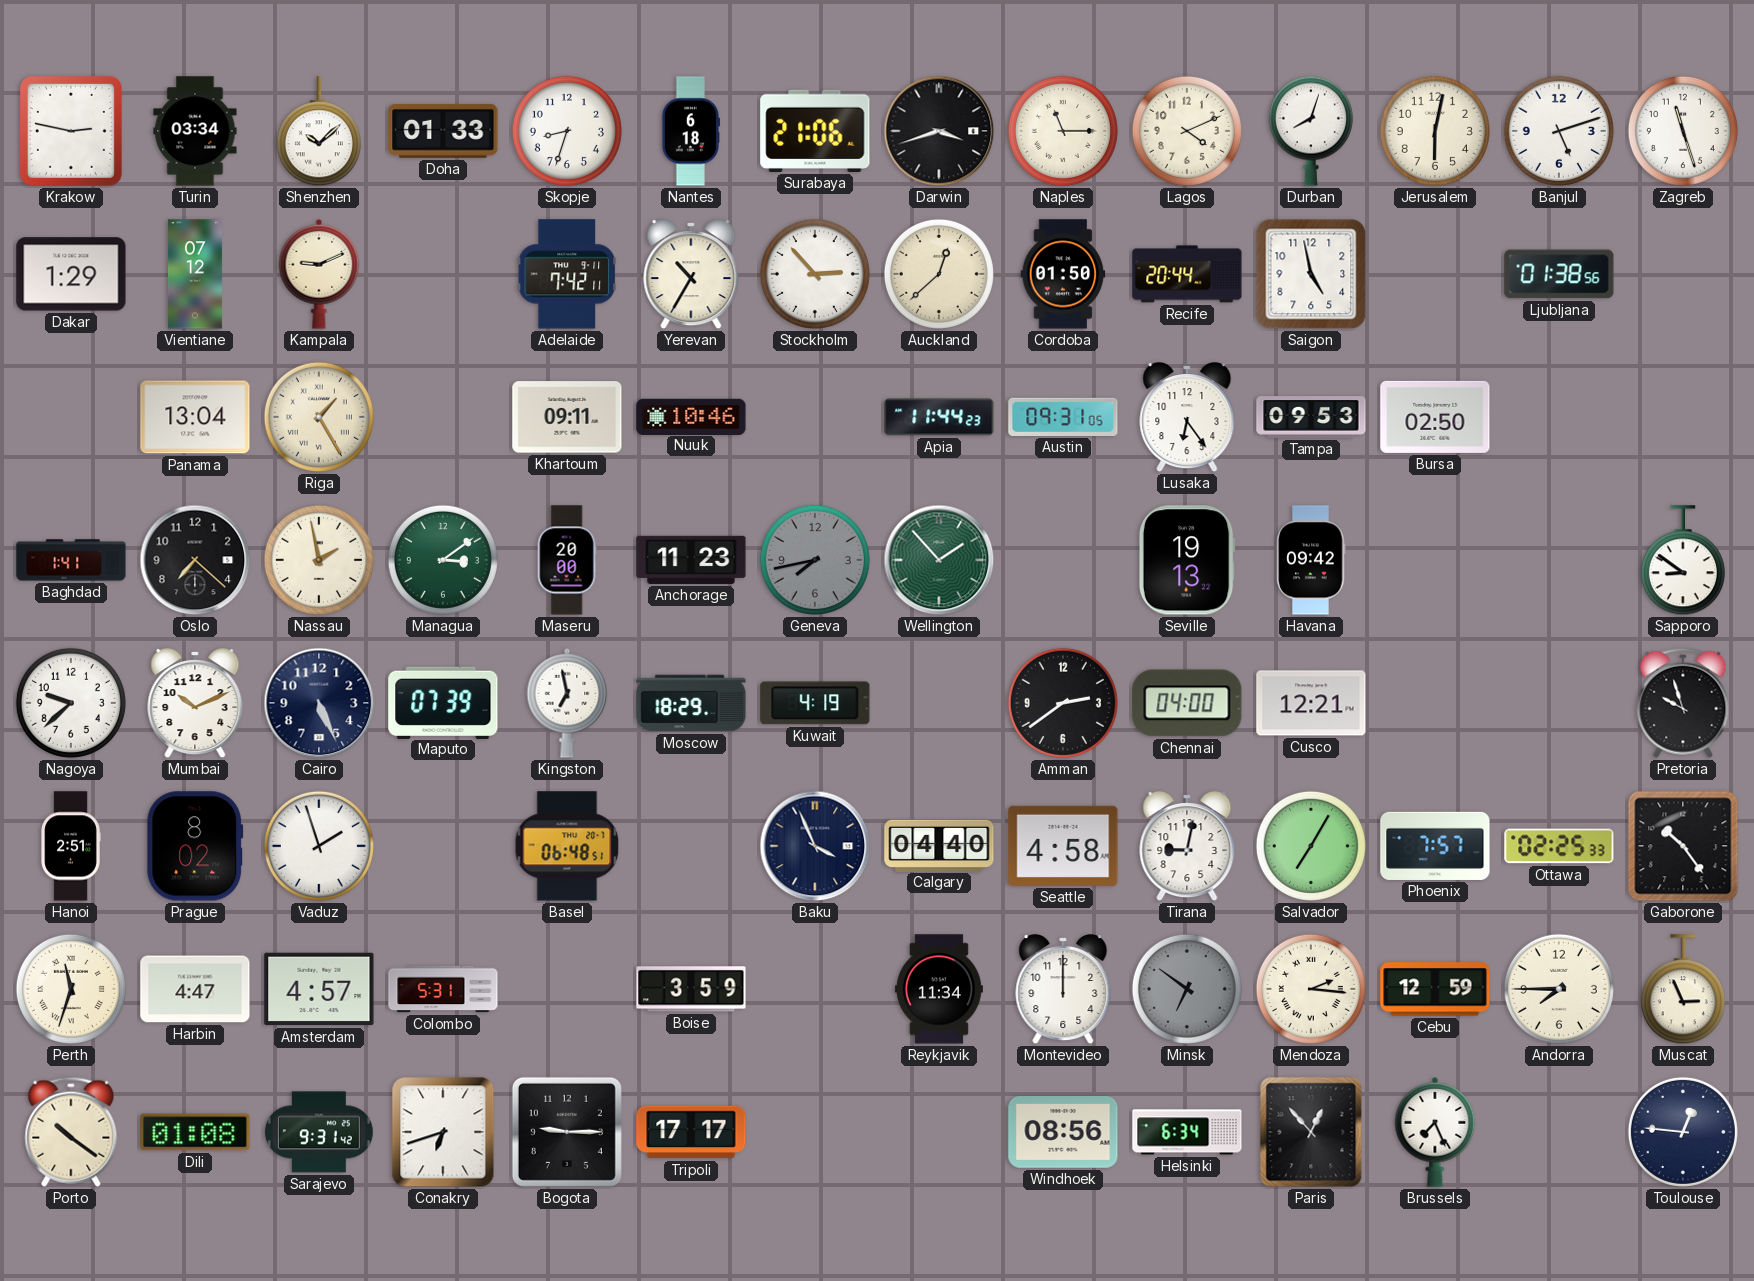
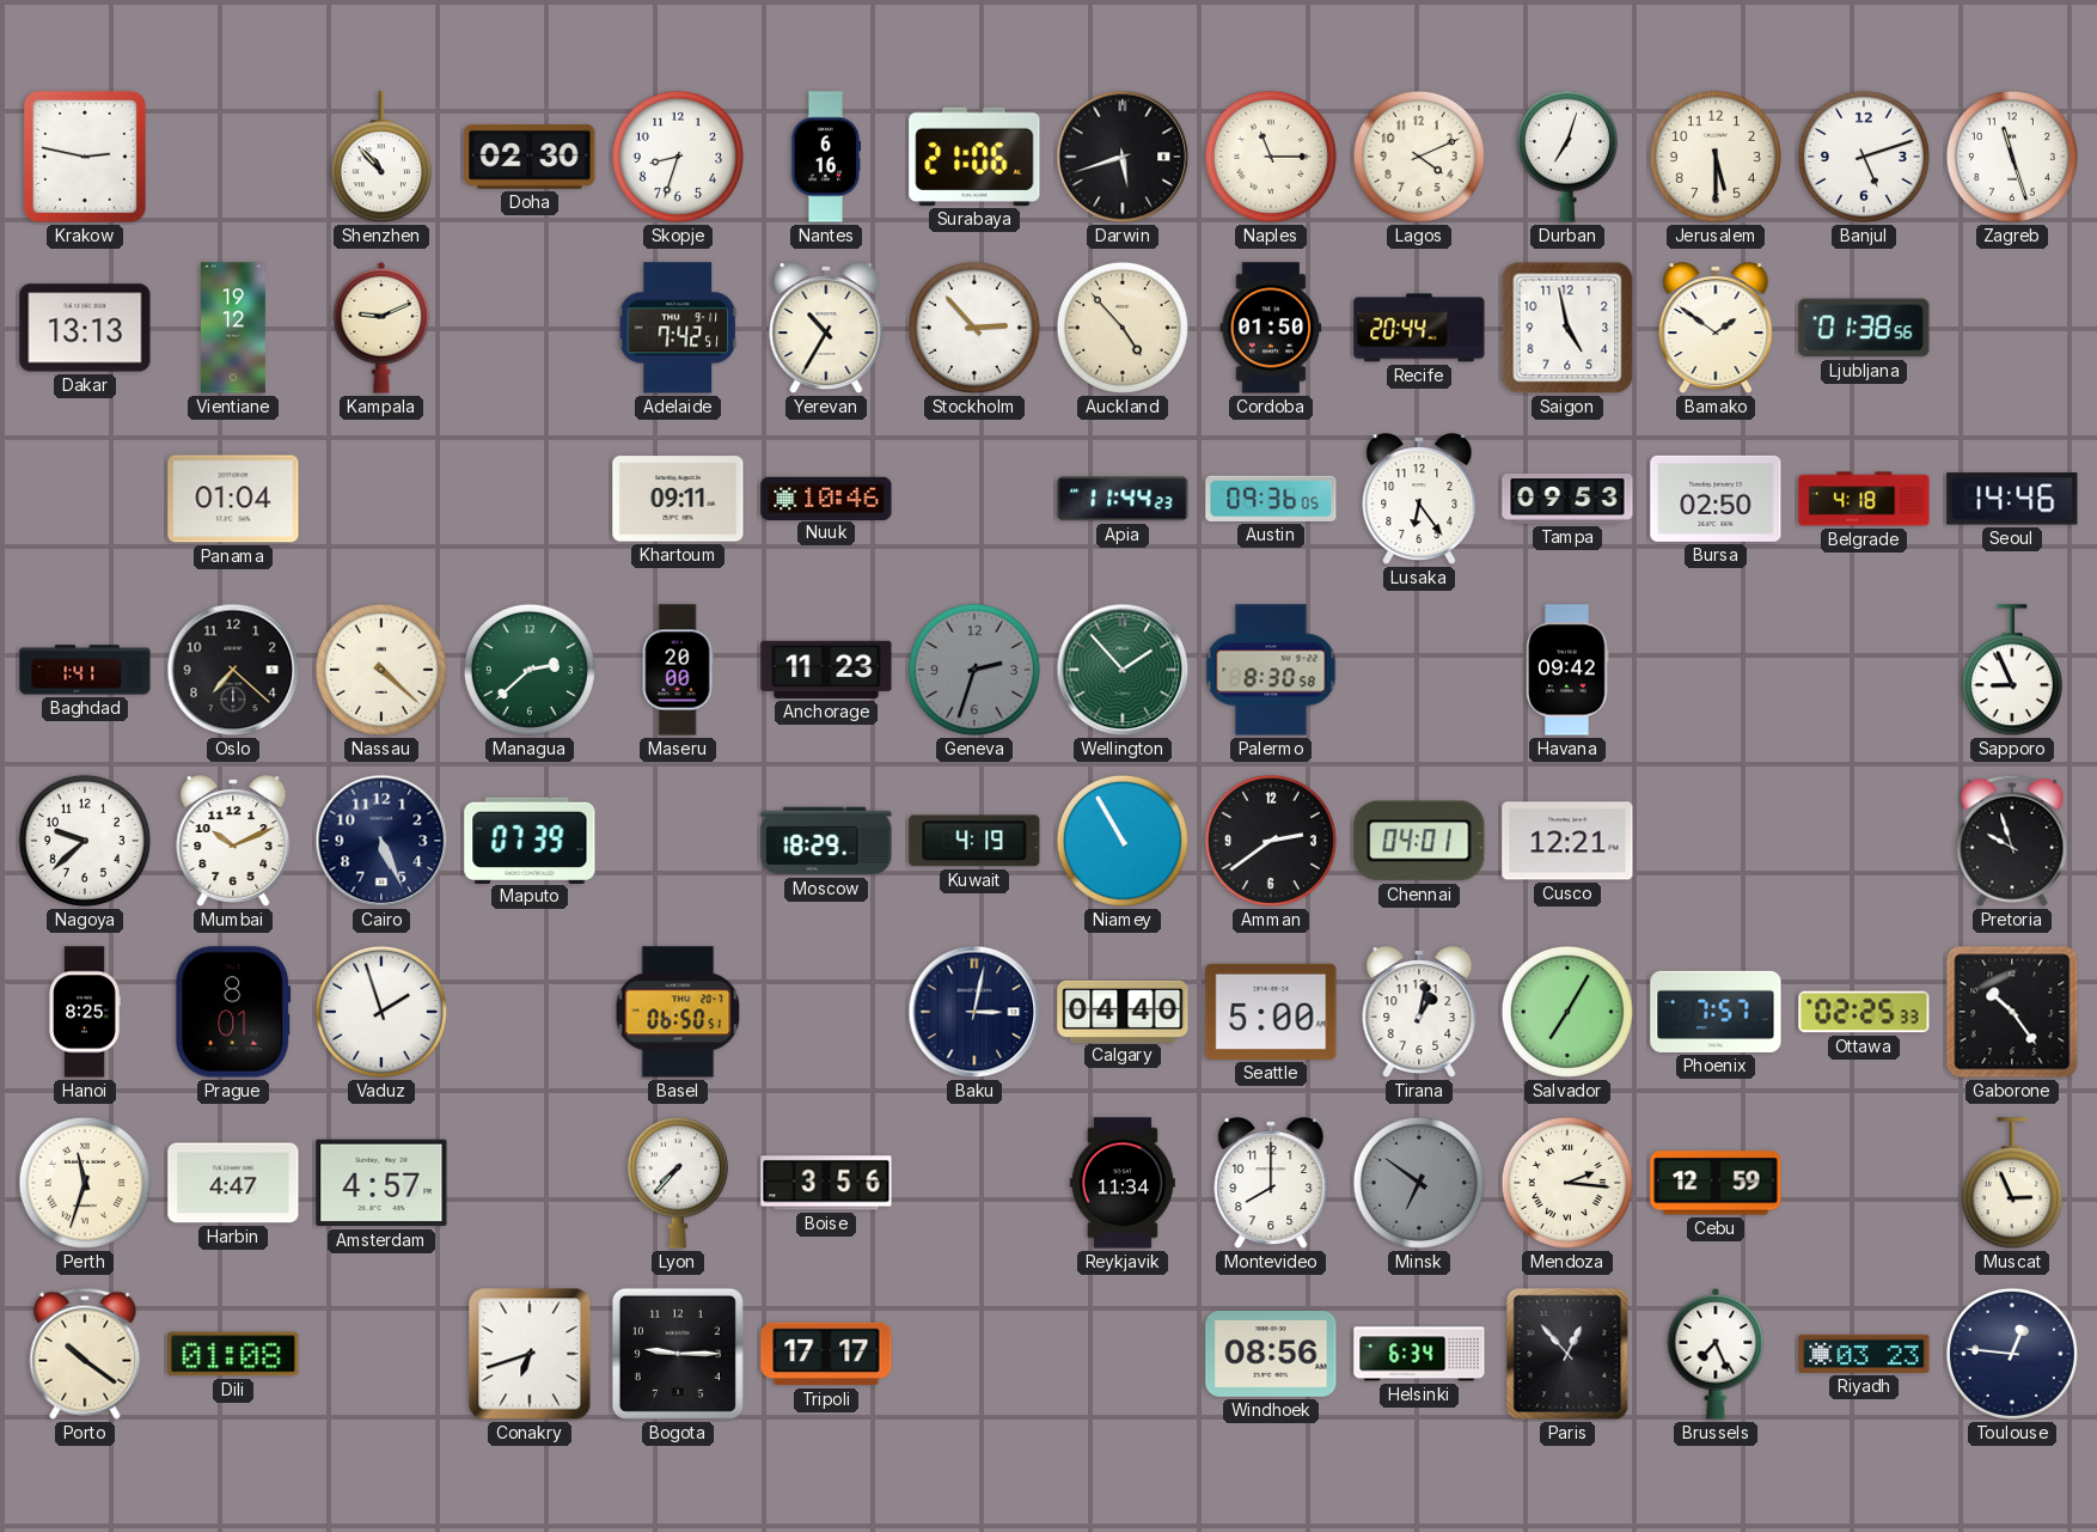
Turin: 03:34 -> none
Shenzhen: 10:08 -> 10:53
Doha: 01:33 -> 02:30
Nantes: 6:18 -> 6:16
Darwin: 3:42 -> 5:42
Durban: 8:03 -> 7:03
Jerusalem: 6:02 -> 5:30
Dakar: 1:29 -> 13:13
Vientiane: 07:12 -> 19:12
Adelaide: 7:42:11 -> 7:42:51
Auckland: 12:38 -> 4:53
Bamako: none -> 1:51
Panama: 13:04 -> 01:04
Riga: 1:25 -> none
Austin: 09:31 -> 09:36
Belgrade: none -> 4:18
Seoul: none -> 14:46
Nassau: 1:58 -> 4:22
Managua: 3:09 -> 2:38
Geneva: 7:43 -> 2:33
Palermo: none -> 8:30
Seville: 19:13 -> none
Sapporo: 8:51 -> 8:56
Kingston: 6:58 -> none
Niamey: none -> 10:55
Chennai: 04:00 -> 04:01
Hanoi: 2:51 -> 8:25
Prague: 8:02 -> 8:01
Basel: 06:48 -> 06:50
Baku: 3:56 -> 3:02
Seattle: 4:58 -> 5:00
Tirana: 9:02 -> 1:02
Colombo: 5:31 -> none
Lyon: none -> 7:37
Boise: 3:59 -> 3:56
Montevideo: 12:00 -> 8:00
Andorra: 7:45 -> none
Sarajevo: 9:31 -> none
Riyadh: none -> 03:23
